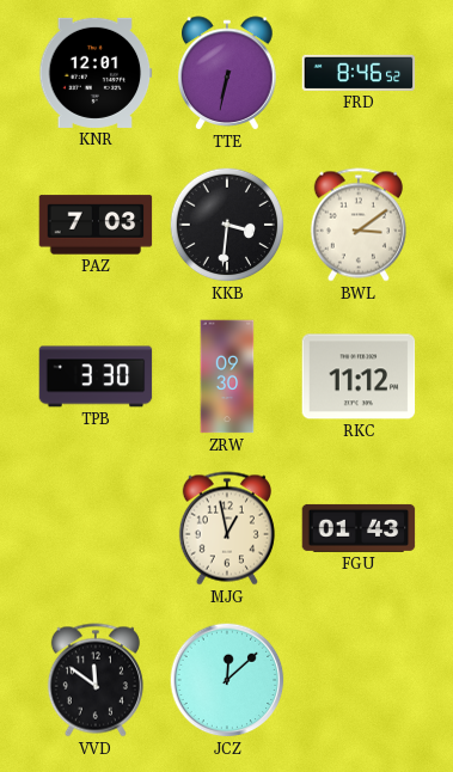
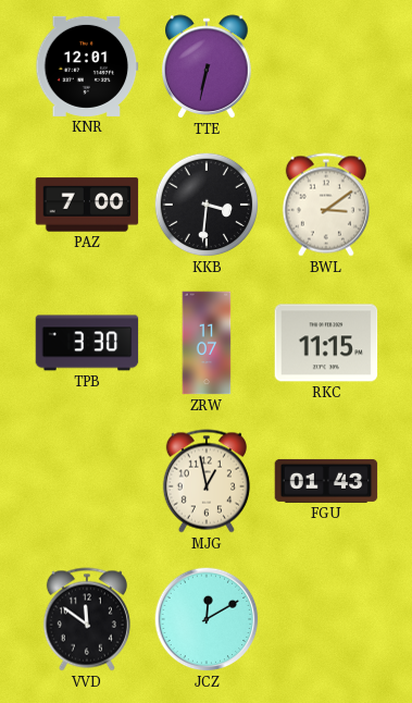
FRD: 8:46 -> none
PAZ: 7:03 -> 7:00
ZRW: 09:30 -> 11:07
RKC: 11:12 -> 11:15
JCZ: 12:08 -> 12:10
